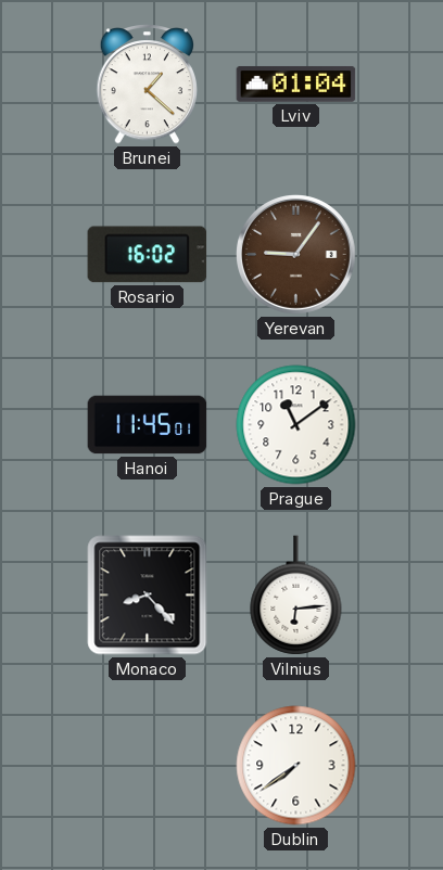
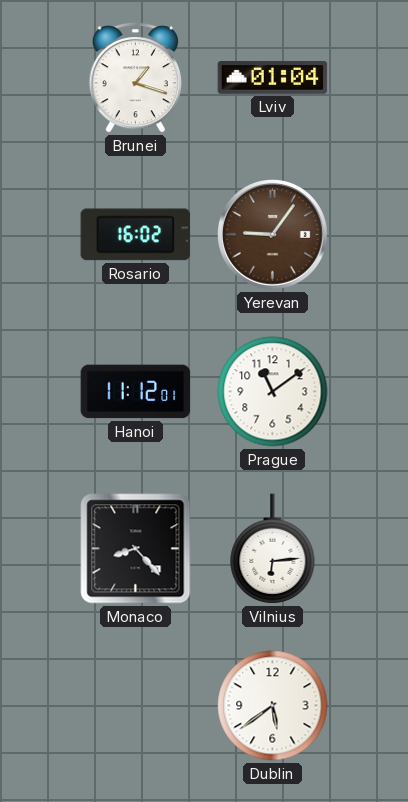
Brunei: 1:22 -> 1:18
Hanoi: 11:45 -> 11:12
Dublin: 7:39 -> 5:39
